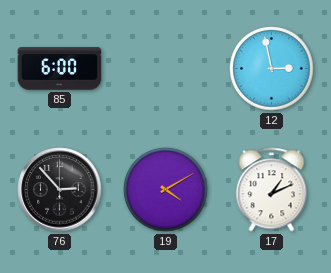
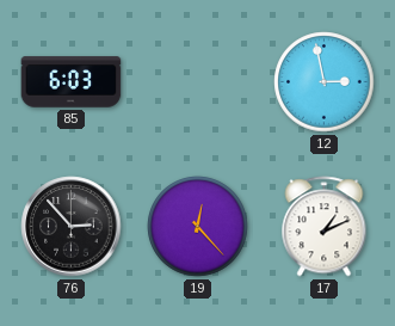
85: 6:00 -> 6:03
19: 4:10 -> 12:23
